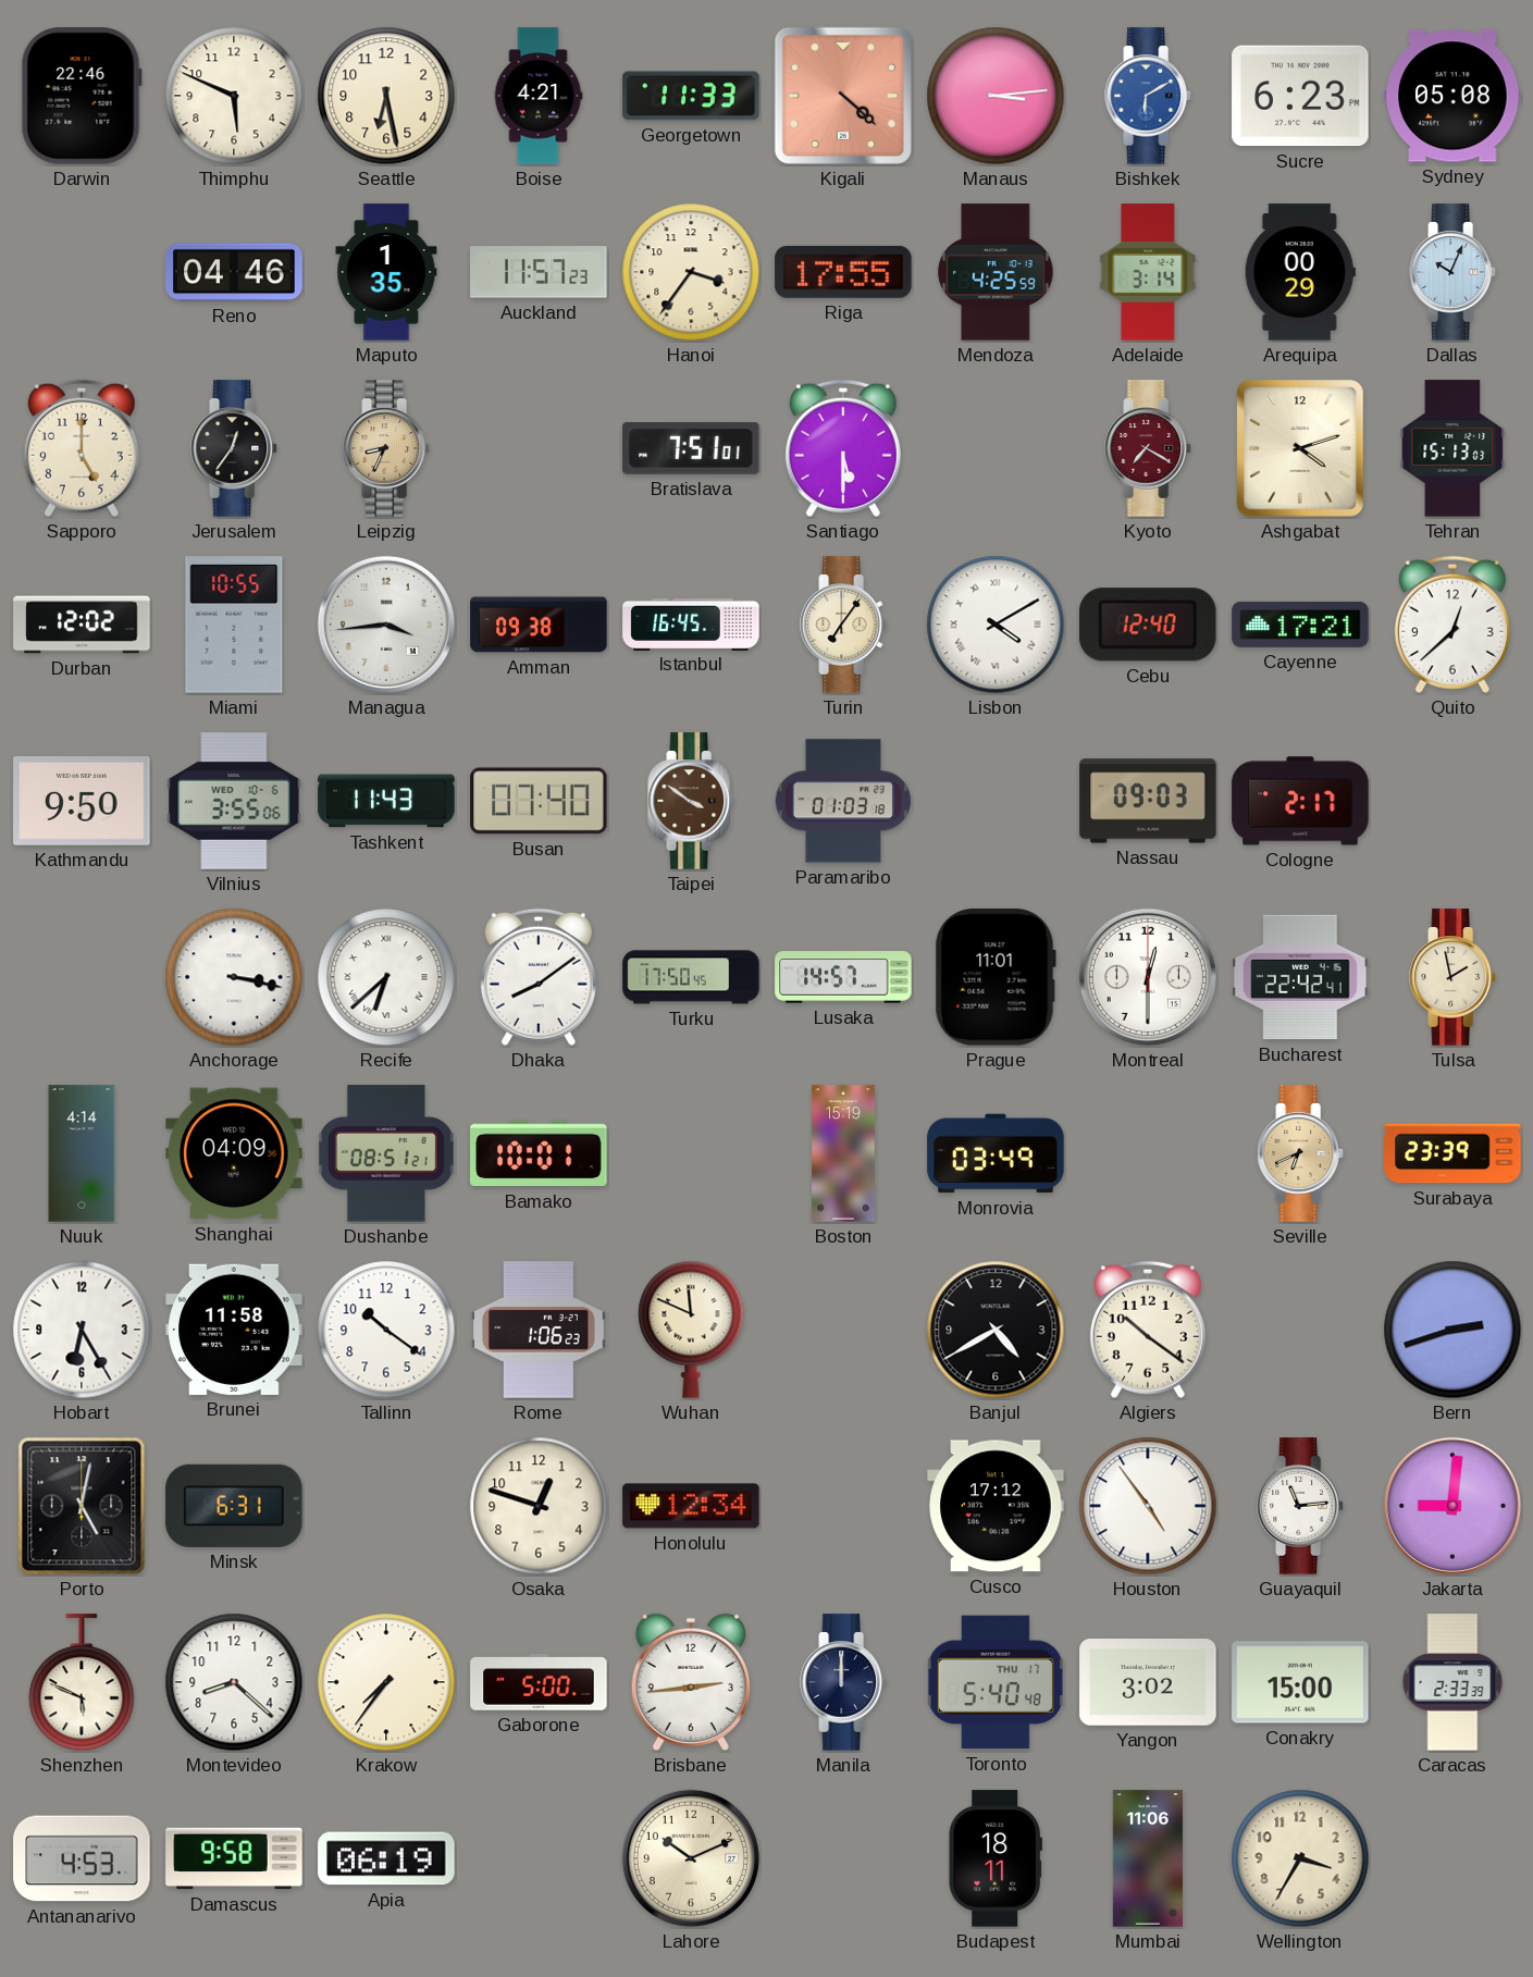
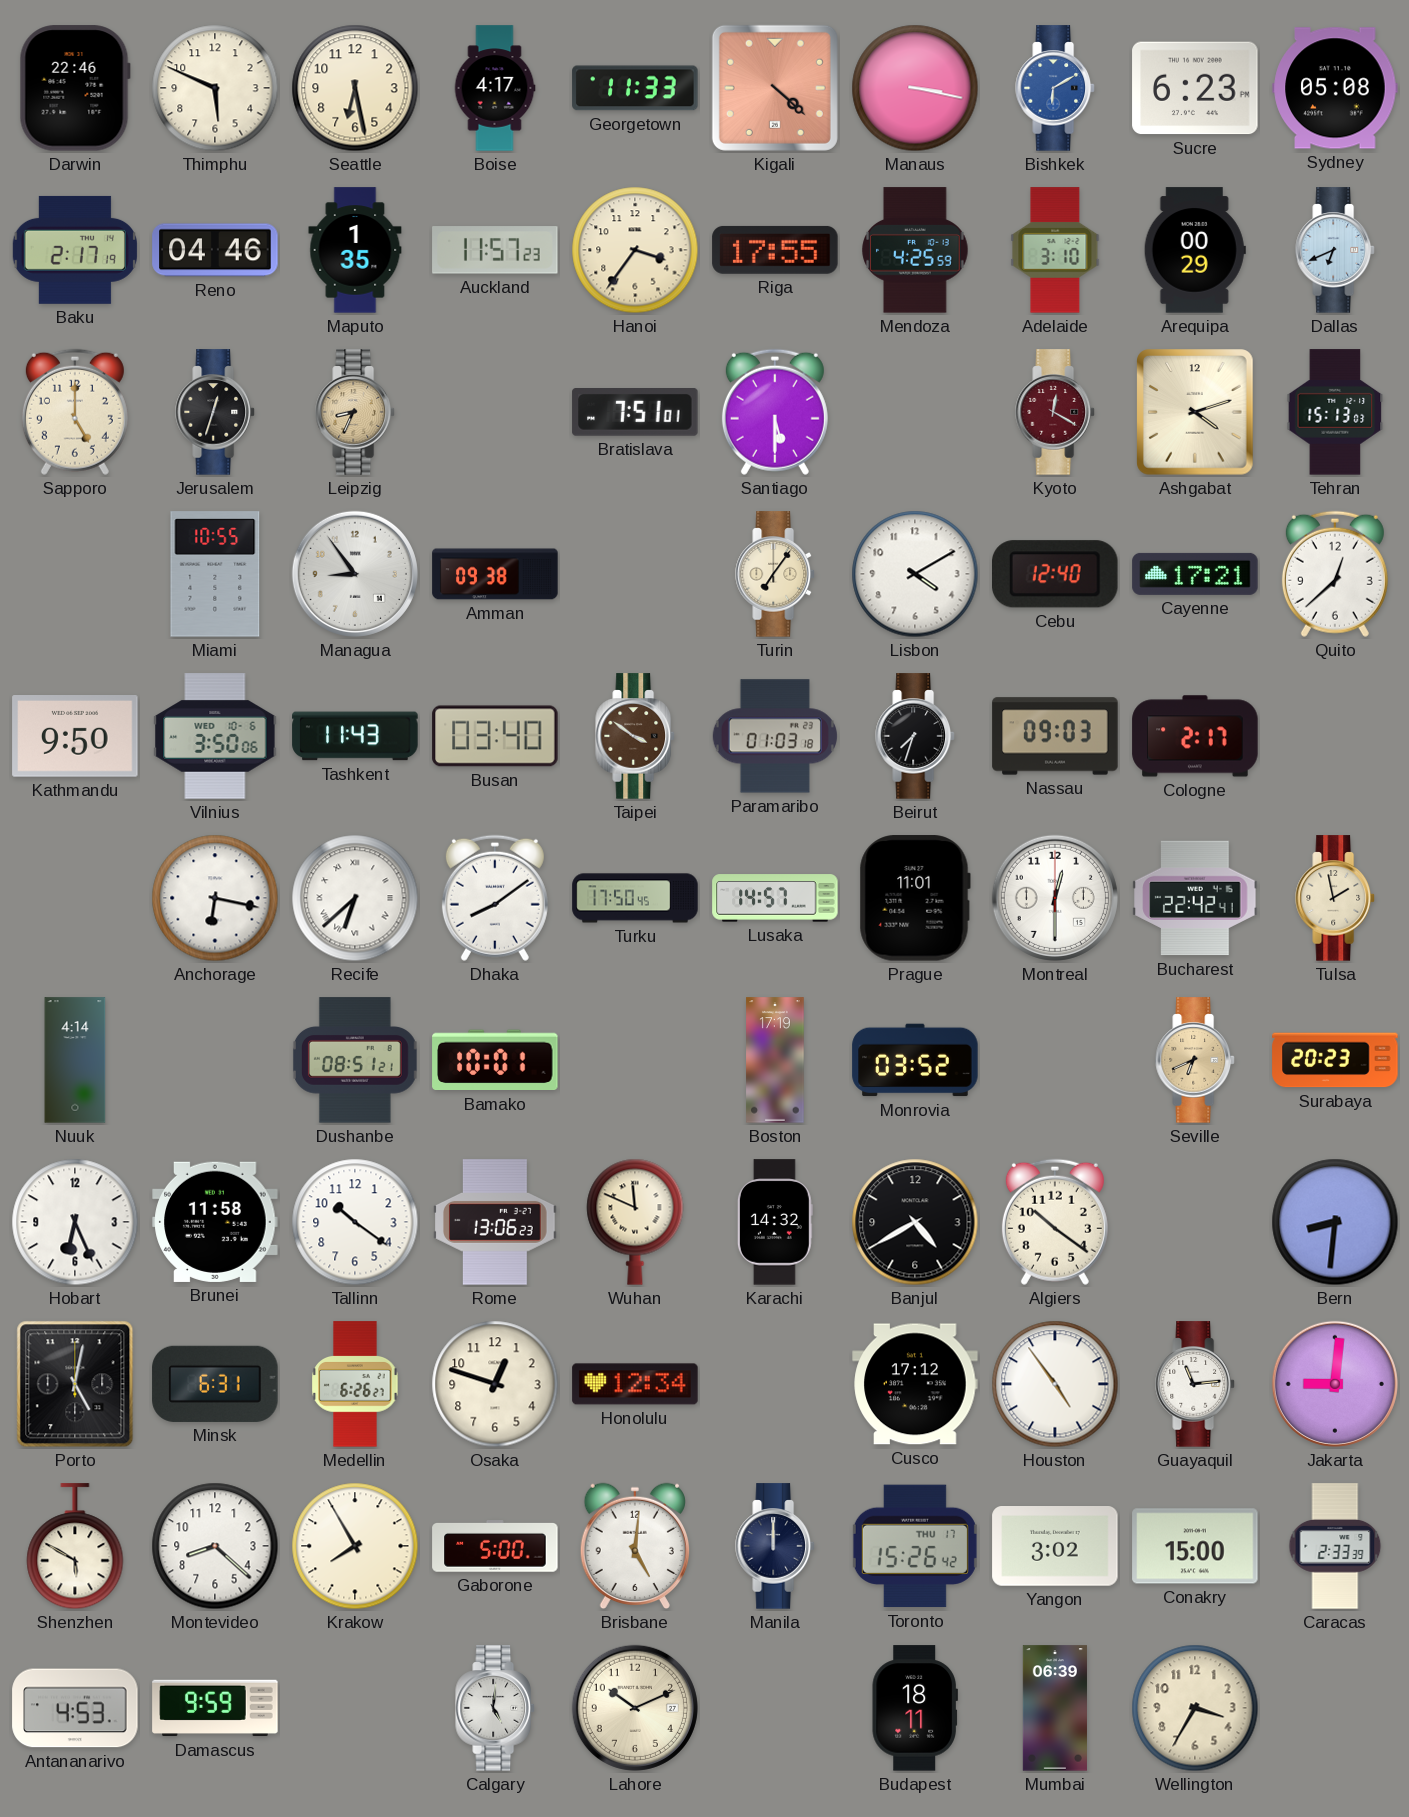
Boise: 4:21 -> 4:17
Manaus: 3:14 -> 3:17
Baku: none -> 2:17
Adelaide: 3:14 -> 3:10
Dallas: 10:04 -> 6:41
Jerusalem: 12:36 -> 12:33
Kyoto: 7:20 -> 12:20
Durban: 12:02 -> none
Managua: 3:44 -> 8:54
Istanbul: 16:45 -> none
Lisbon numerals: Roman -> Arabic
Vilnius: 3:55 -> 3:50
Busan: 07:40 -> 03:40
Beirut: none -> 7:33
Anchorage: 3:17 -> 6:17
Shanghai: 04:09 -> none
Boston: 15:19 -> 17:19
Monrovia: 03:49 -> 03:52
Surabaya: 23:39 -> 20:23
Hobart: 6:25 -> 6:26
Rome: 1:06 -> 13:06
Karachi: none -> 14:32
Bern: 2:42 -> 8:31
Medellin: none -> 6:26
Shenzhen: 5:49 -> 5:50
Krakow: 7:36 -> 7:55
Brisbane: 2:44 -> 5:01
Toronto: 5:40 -> 15:26
Damascus: 9:58 -> 9:59
Apia: 06:19 -> none
Calgary: none -> 5:01
Mumbai: 11:06 -> 06:39
